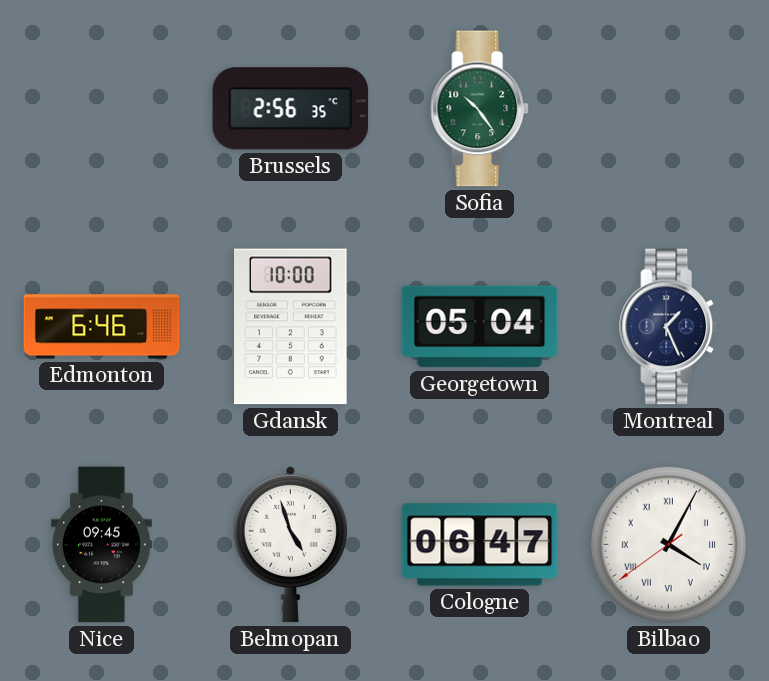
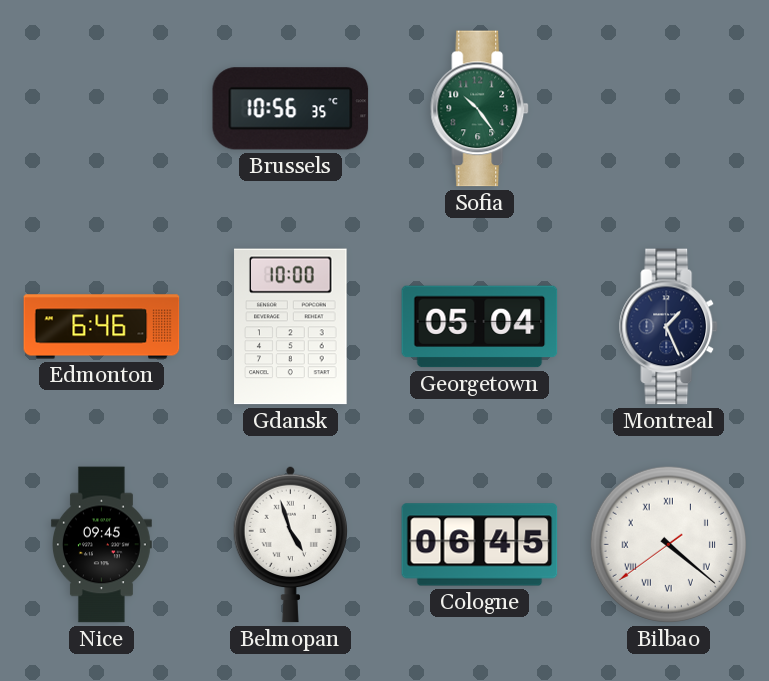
Brussels: 2:56 -> 10:56
Cologne: 06:47 -> 06:45
Bilbao: 4:04 -> 4:21
